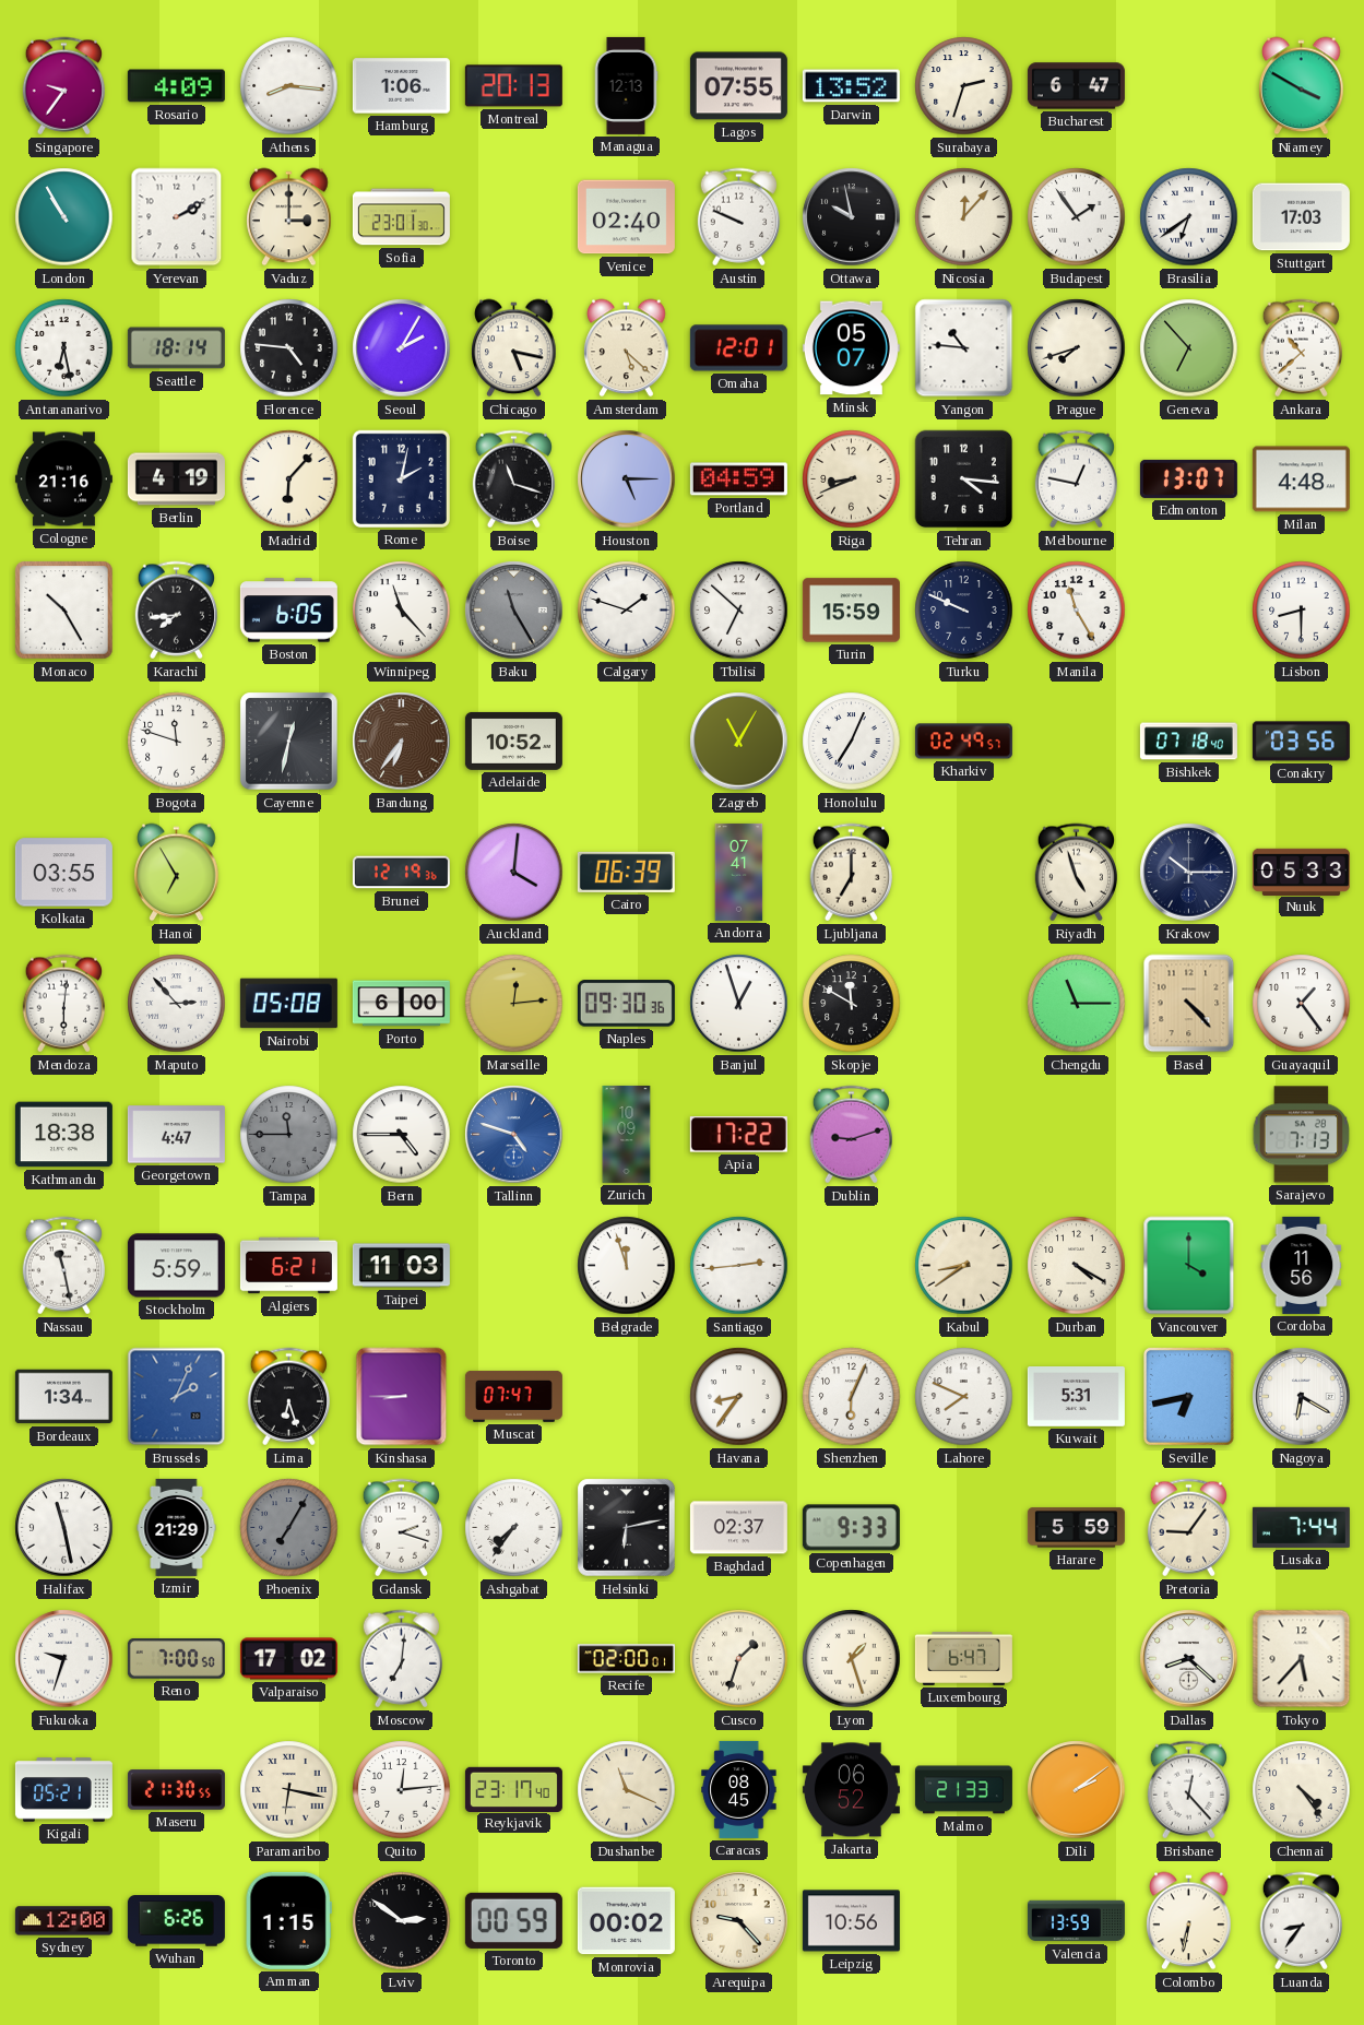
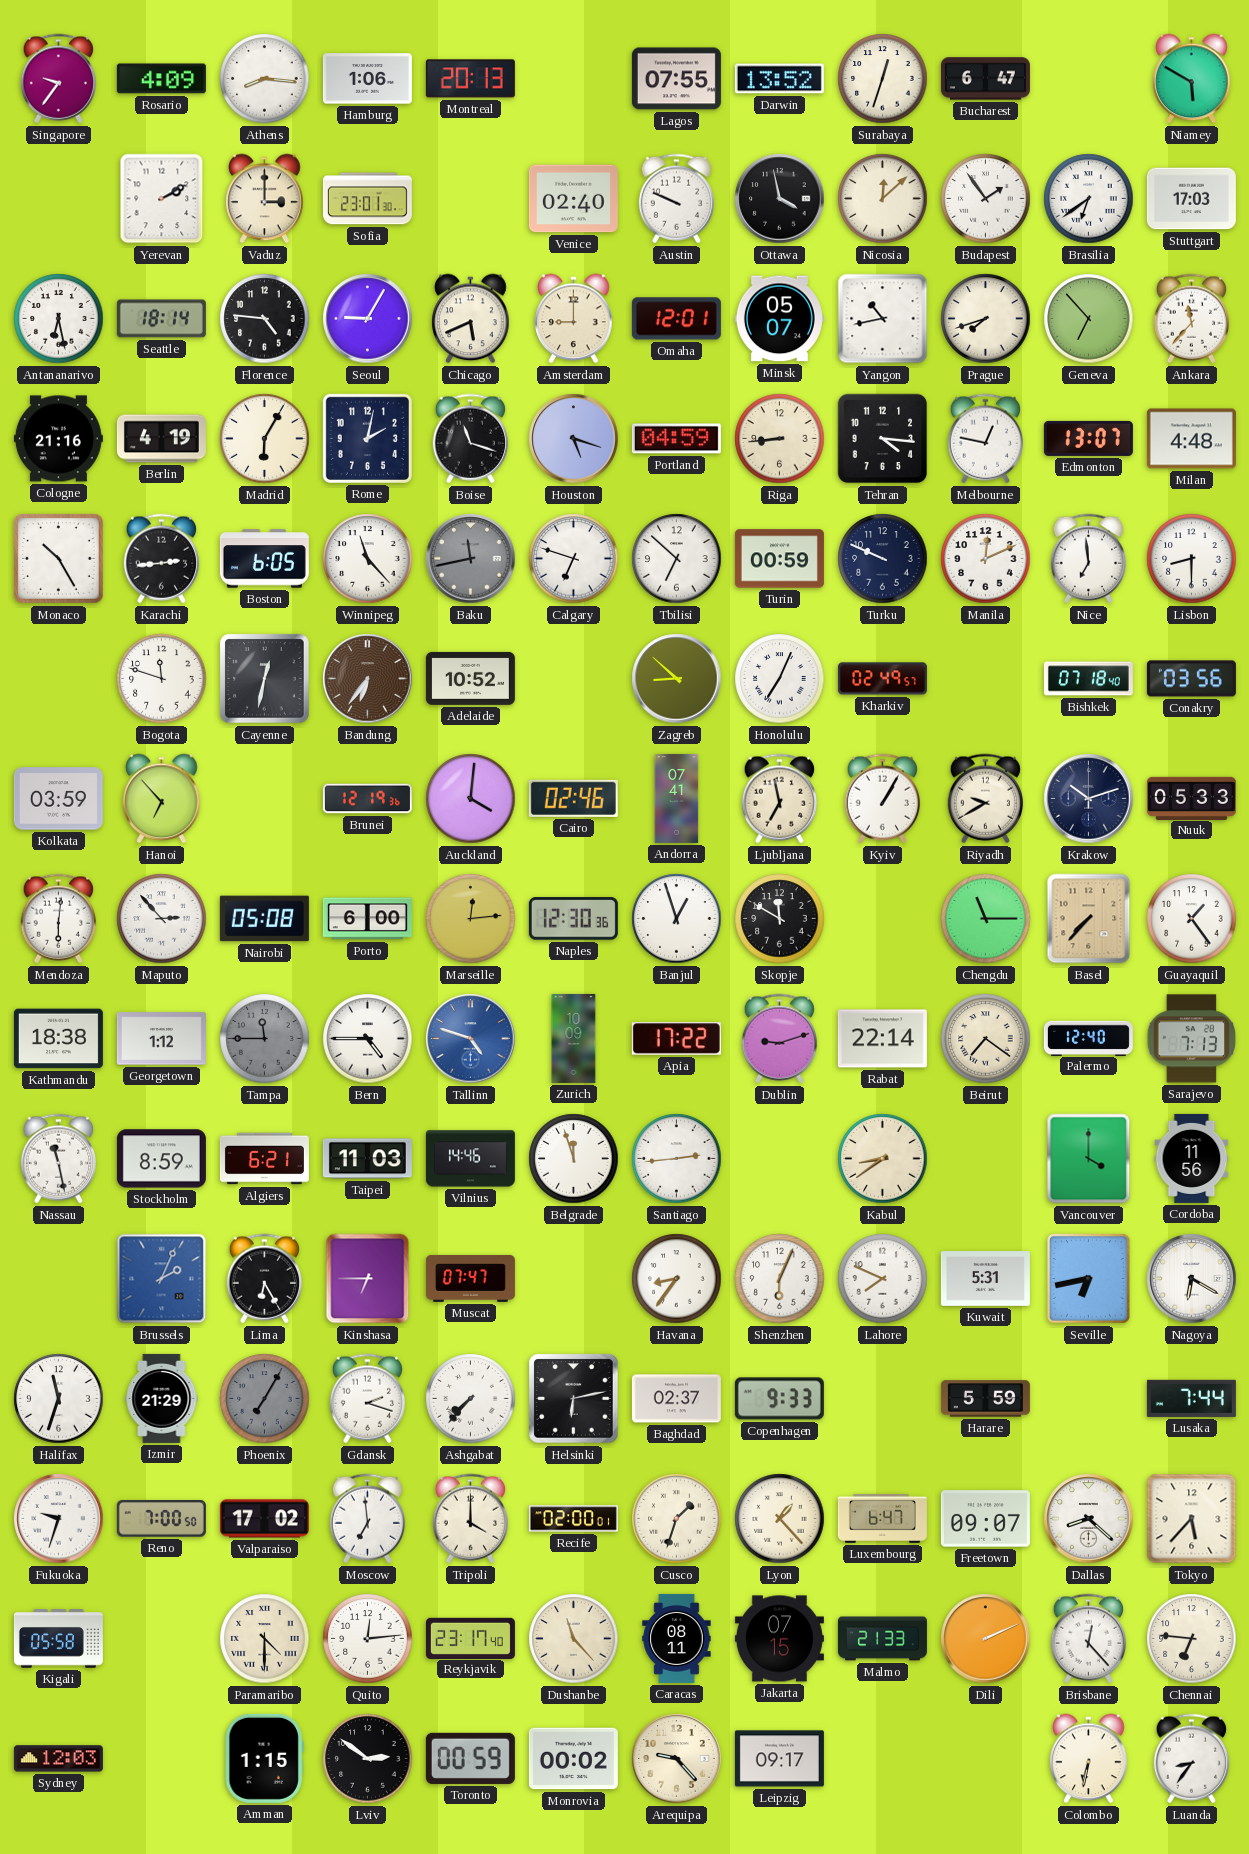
Managua: 12:13 -> none
Surabaya: 2:33 -> 12:33
Niamey: 3:50 -> 5:50
London: 10:55 -> none
Ottawa: 9:58 -> 3:58
Nicosia: 12:07 -> 12:08
Seoul: 2:05 -> 9:05
Chicago: 5:17 -> 5:41
Amsterdam: 5:22 -> 9:00
Yangon: 10:46 -> 10:43
Ankara: 10:38 -> 11:37
Madrid: 6:07 -> 6:05
Houston: 5:15 -> 5:18
Riga: 8:41 -> 8:44
Karachi: 7:44 -> 2:44
Baku: 11:25 -> 11:43
Calgary: 1:48 -> 6:48
Turin: 15:59 -> 00:59
Manila: 11:25 -> 12:11
Nice: none -> 6:59
Zagreb: 11:05 -> 8:52
Kolkata: 03:55 -> 03:59
Hanoi: 6:55 -> 6:53
Cairo: 06:39 -> 02:46
Ljubljana: 7:00 -> 6:58
Kyiv: none -> 1:05
Riyadh: 4:57 -> 9:40
Krakow: 10:15 -> 10:12
Naples: 09:30 -> 12:30
Basel: 4:23 -> 7:37
Georgetown: 4:47 -> 1:12
Rabat: none -> 22:14
Beirut: none -> 7:21
Palermo: none -> 12:40
Stockholm: 5:59 -> 8:59
Vilnius: none -> 14:46
Durban: 4:20 -> none
Bordeaux: 1:34 -> none
Lima: 6:27 -> 6:25
Kinshasa: 8:45 -> 6:45
Halifax: 11:28 -> 11:33
Ashgabat: 7:36 -> 7:37
Pretoria: 9:06 -> none
Moscow: 7:01 -> 6:59
Tripoli: none -> 4:00
Lyon: 1:27 -> 1:23
Freetown: none -> 09:07
Kigali: 05:21 -> 05:58
Maseru: 21:30 -> none
Paramaribo: 6:17 -> 4:30
Dushanbe: 11:19 -> 11:23
Caracas: 08:45 -> 08:11
Jakarta: 06:52 -> 07:15
Dili: 2:09 -> 2:11
Chennai: 4:24 -> 6:46
Sydney: 12:00 -> 12:03
Wuhan: 6:26 -> none
Leipzig: 10:56 -> 09:17
Valencia: 13:59 -> none
